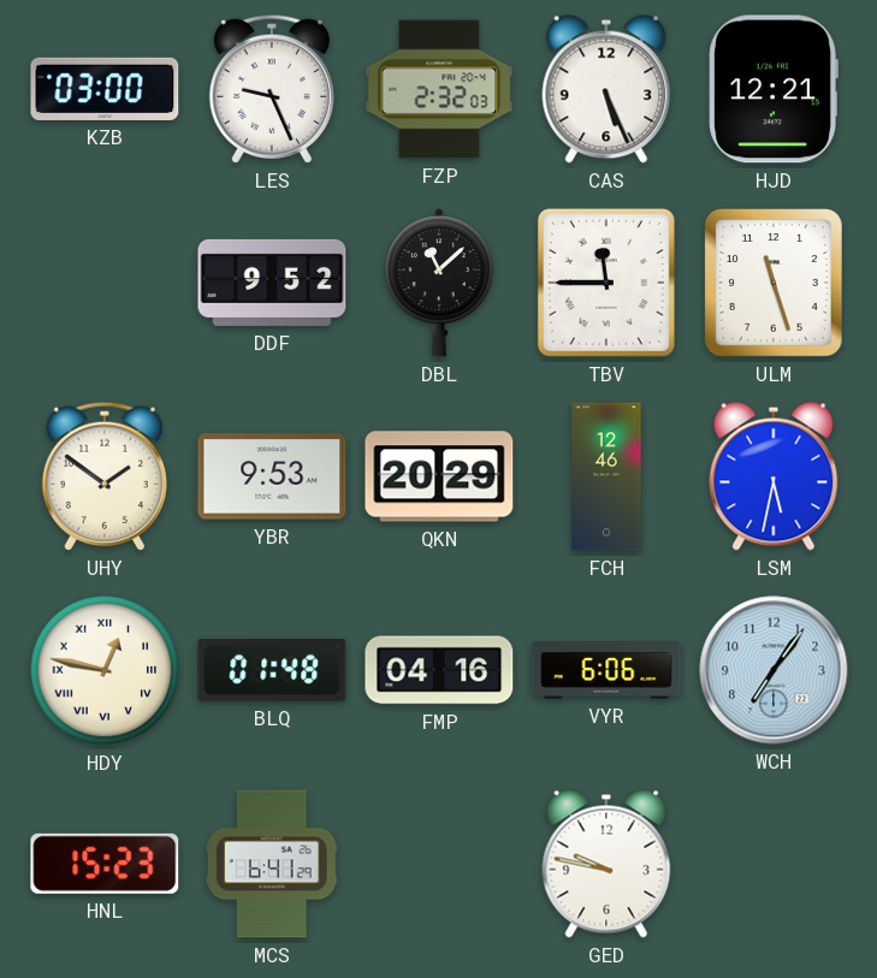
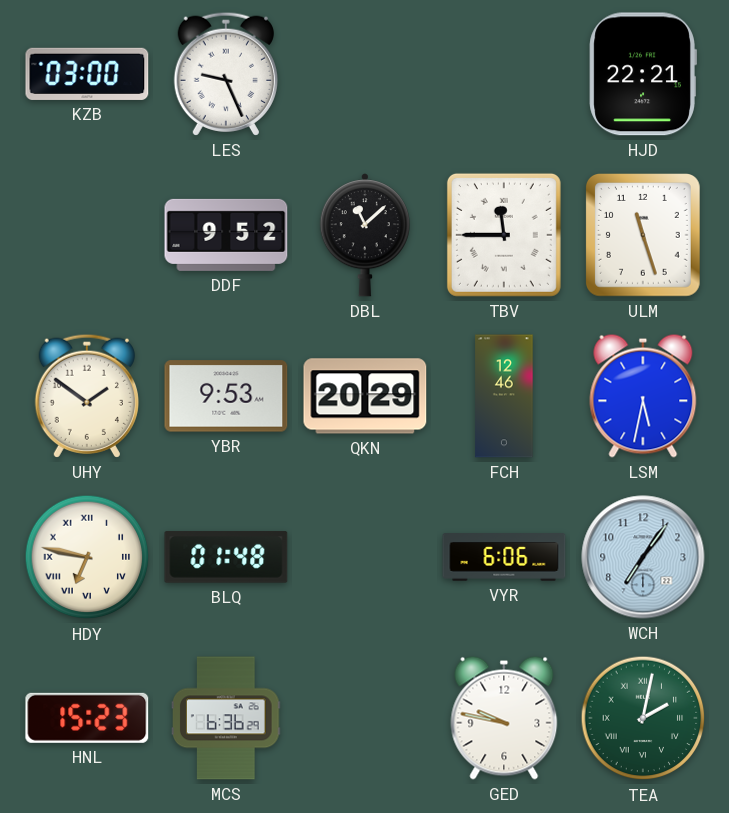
FZP: 2:32 -> none
CAS: 5:26 -> none
HJD: 12:21 -> 22:21
HDY: 12:47 -> 6:47
FMP: 04:16 -> none
MCS: 6:41 -> 6:36
TEA: none -> 2:02
